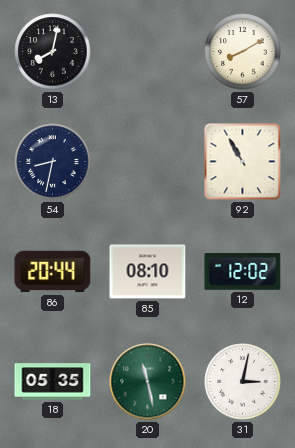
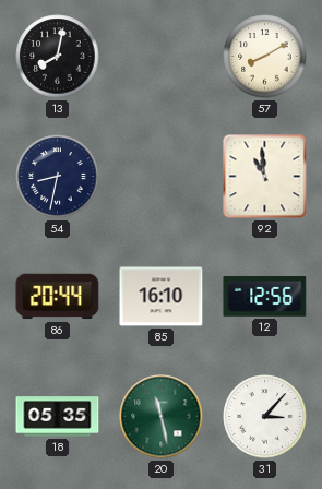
92: 10:55 -> 10:59
85: 08:10 -> 16:10
12: 12:02 -> 12:56
31: 3:02 -> 3:07
